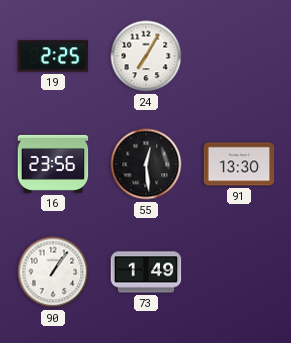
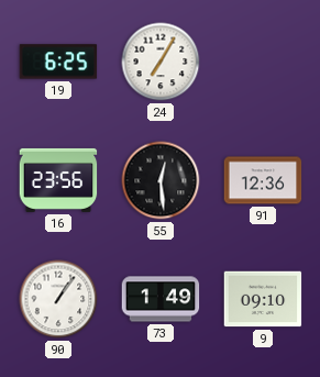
19: 2:25 -> 6:25
91: 13:30 -> 12:36
9: none -> 09:10
